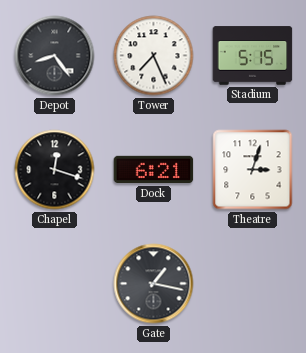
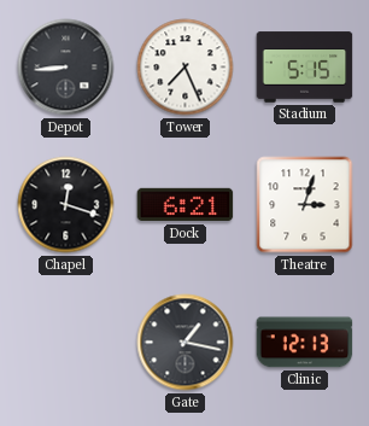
Depot: 8:24 -> 8:44
Clinic: none -> 12:13
